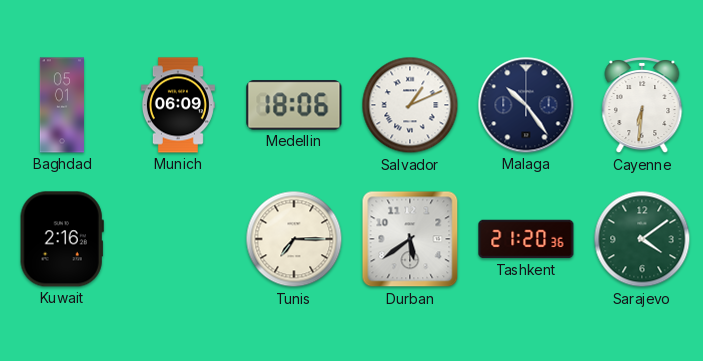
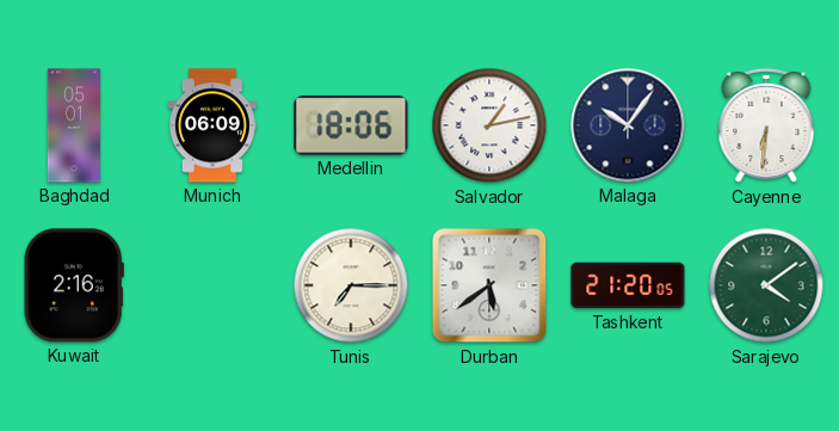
Salvador: 1:11 -> 1:13
Malaga: 10:24 -> 10:06
Tashkent: 21:20:36 -> 21:20:05
